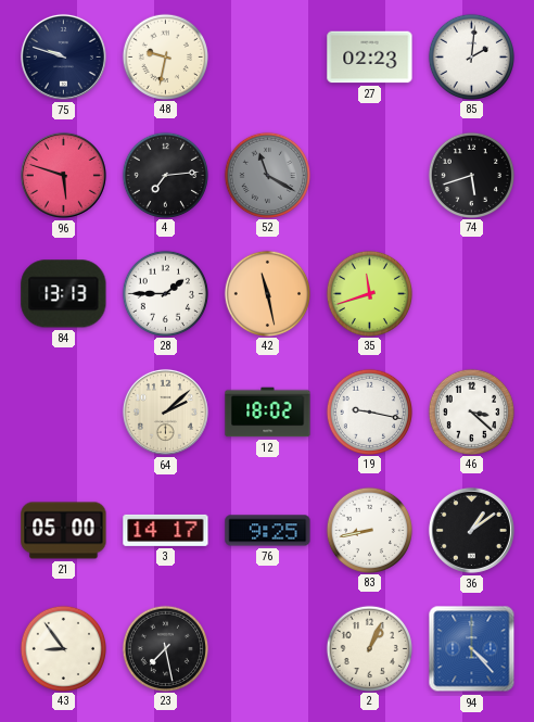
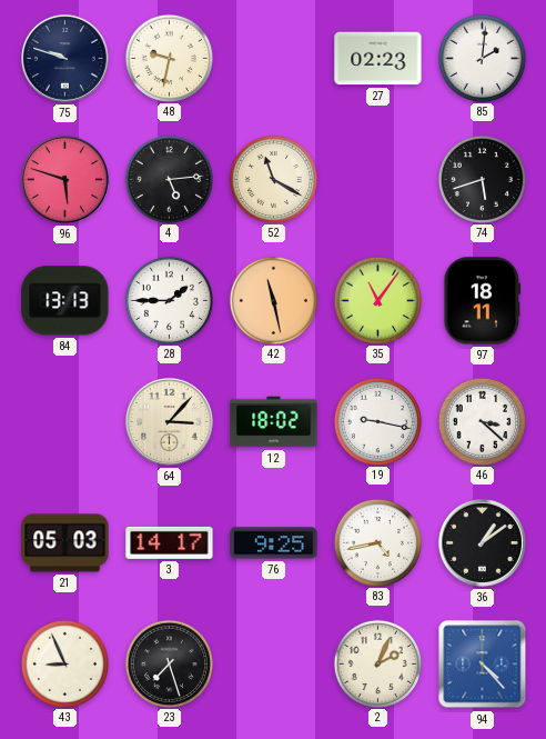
4: 7:14 -> 5:14
52 dial: grey -> cream
35: 11:42 -> 11:06
97: none -> 18:11
64: 2:08 -> 3:07
21: 05:00 -> 05:03
83: 8:43 -> 4:43
43: 8:54 -> 8:56
23: 7:28 -> 7:27
2: 1:04 -> 2:04
